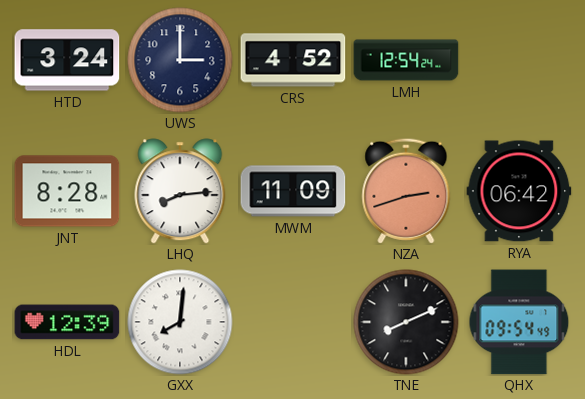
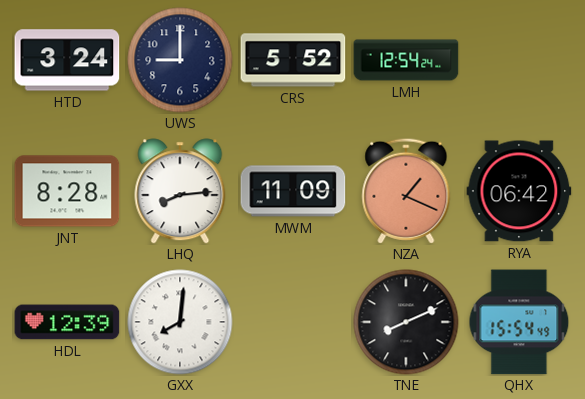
UWS: 3:00 -> 9:00
CRS: 4:52 -> 5:52
NZA: 2:42 -> 1:19
QHX: 09:54 -> 15:54
